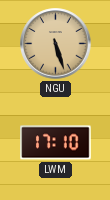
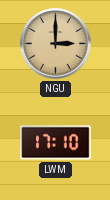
NGU: 5:27 -> 3:00
